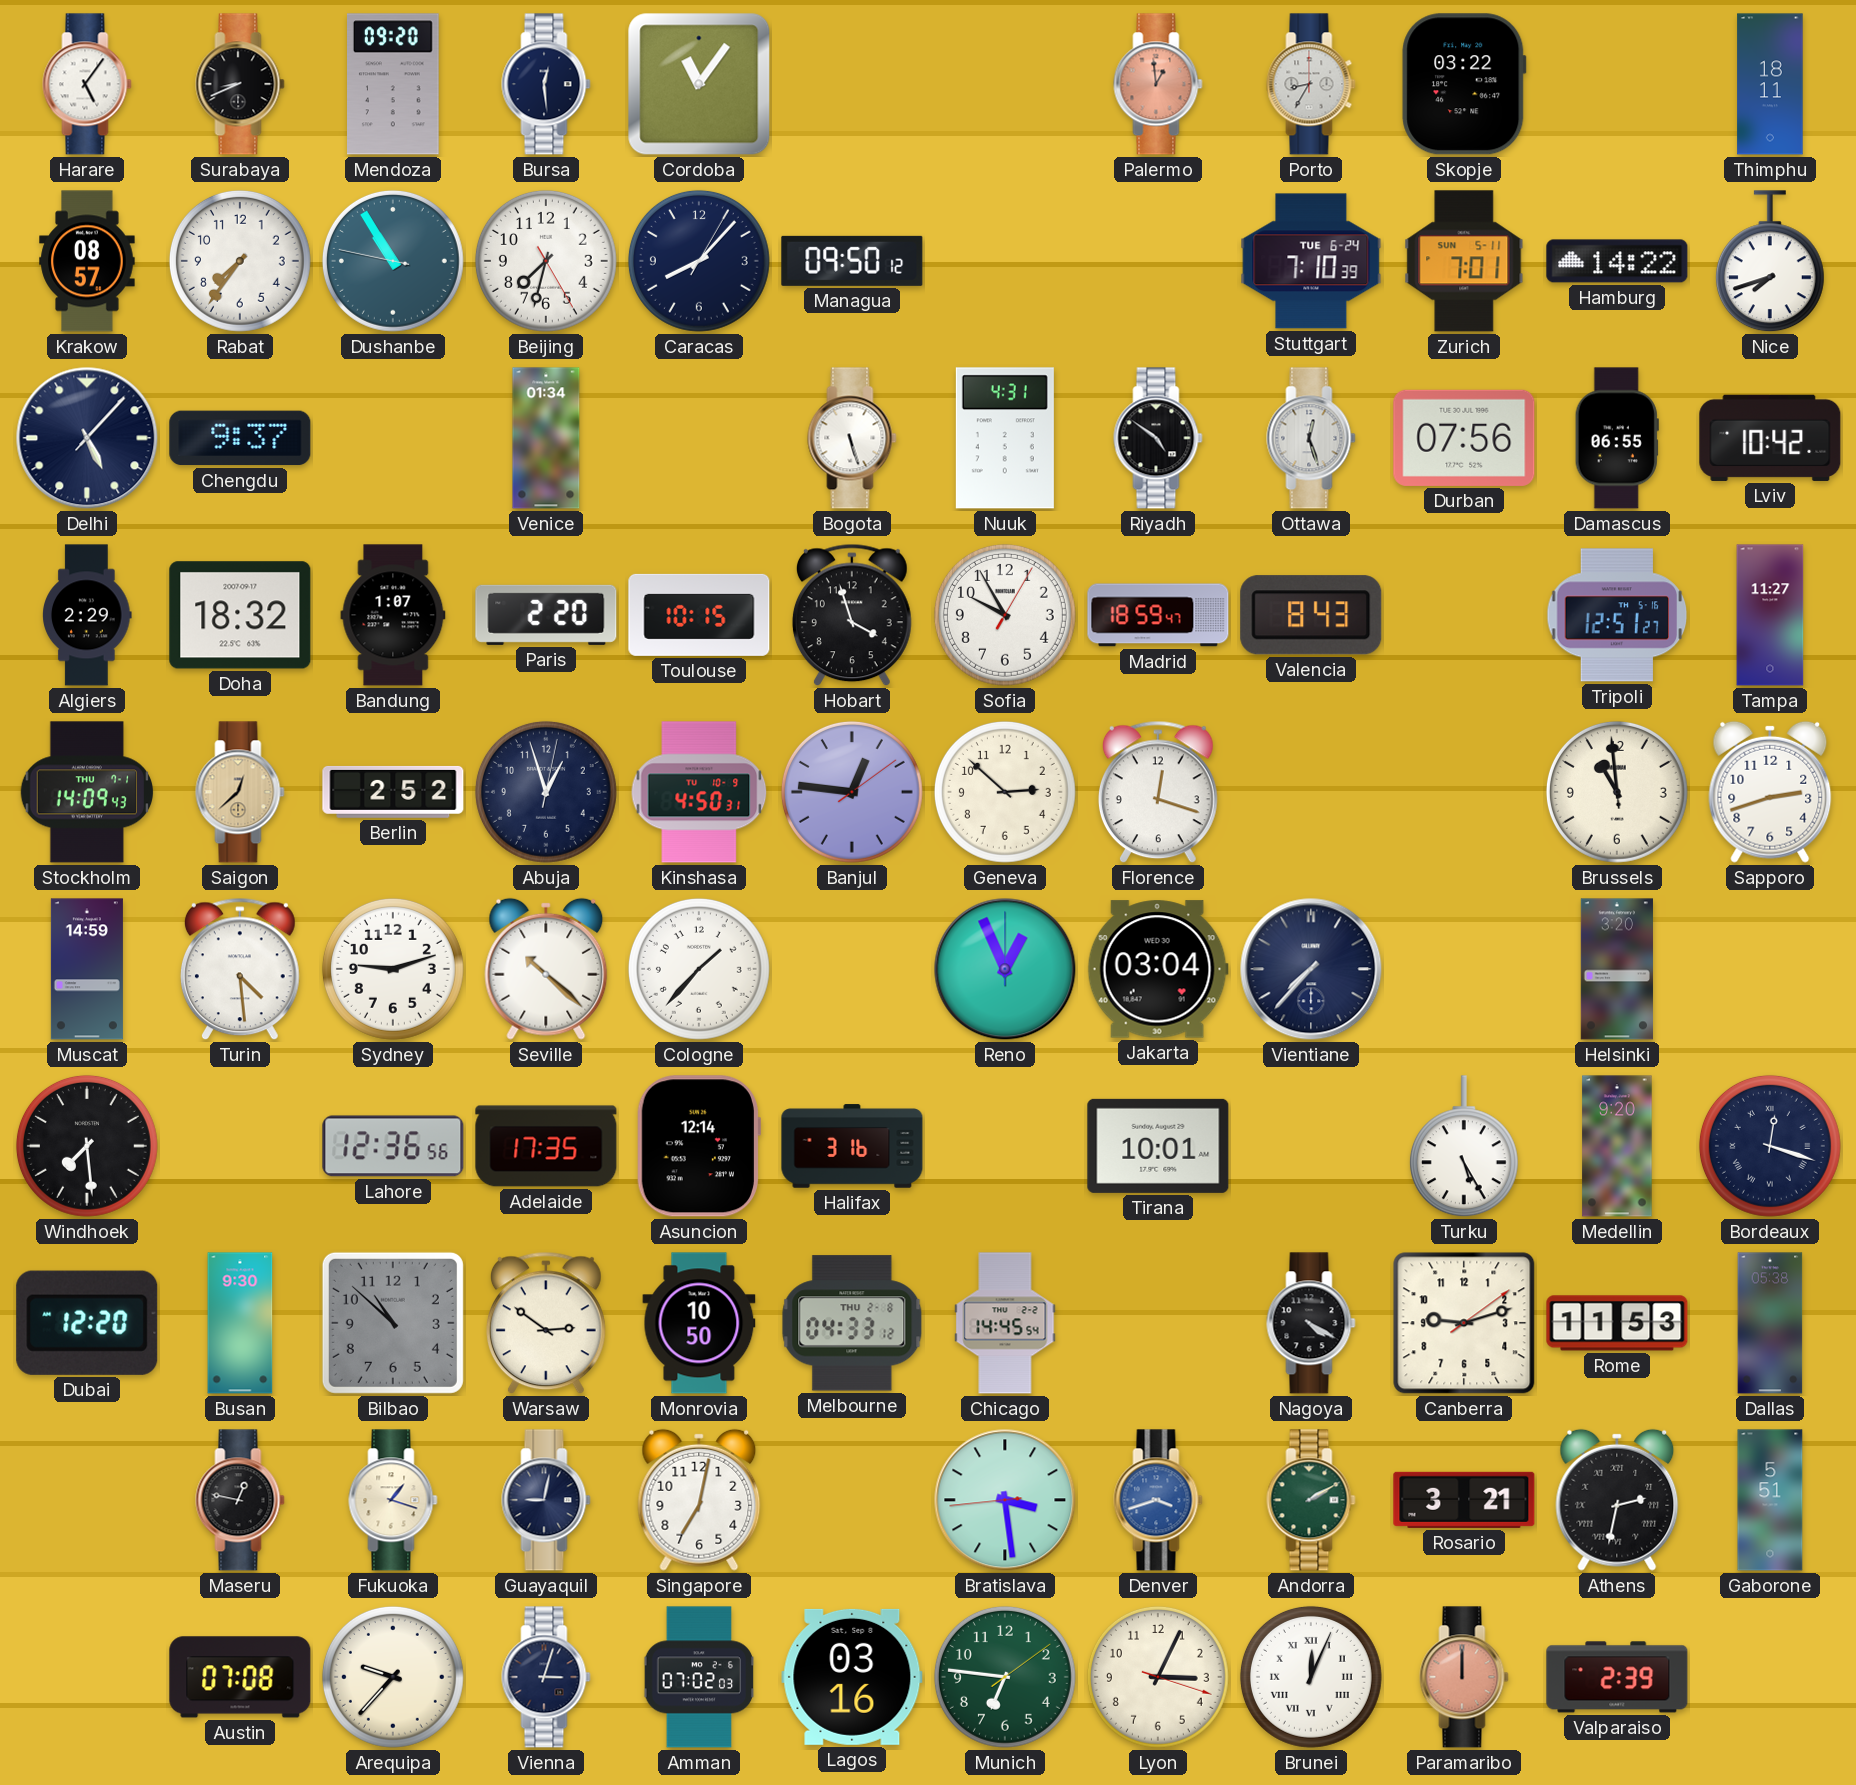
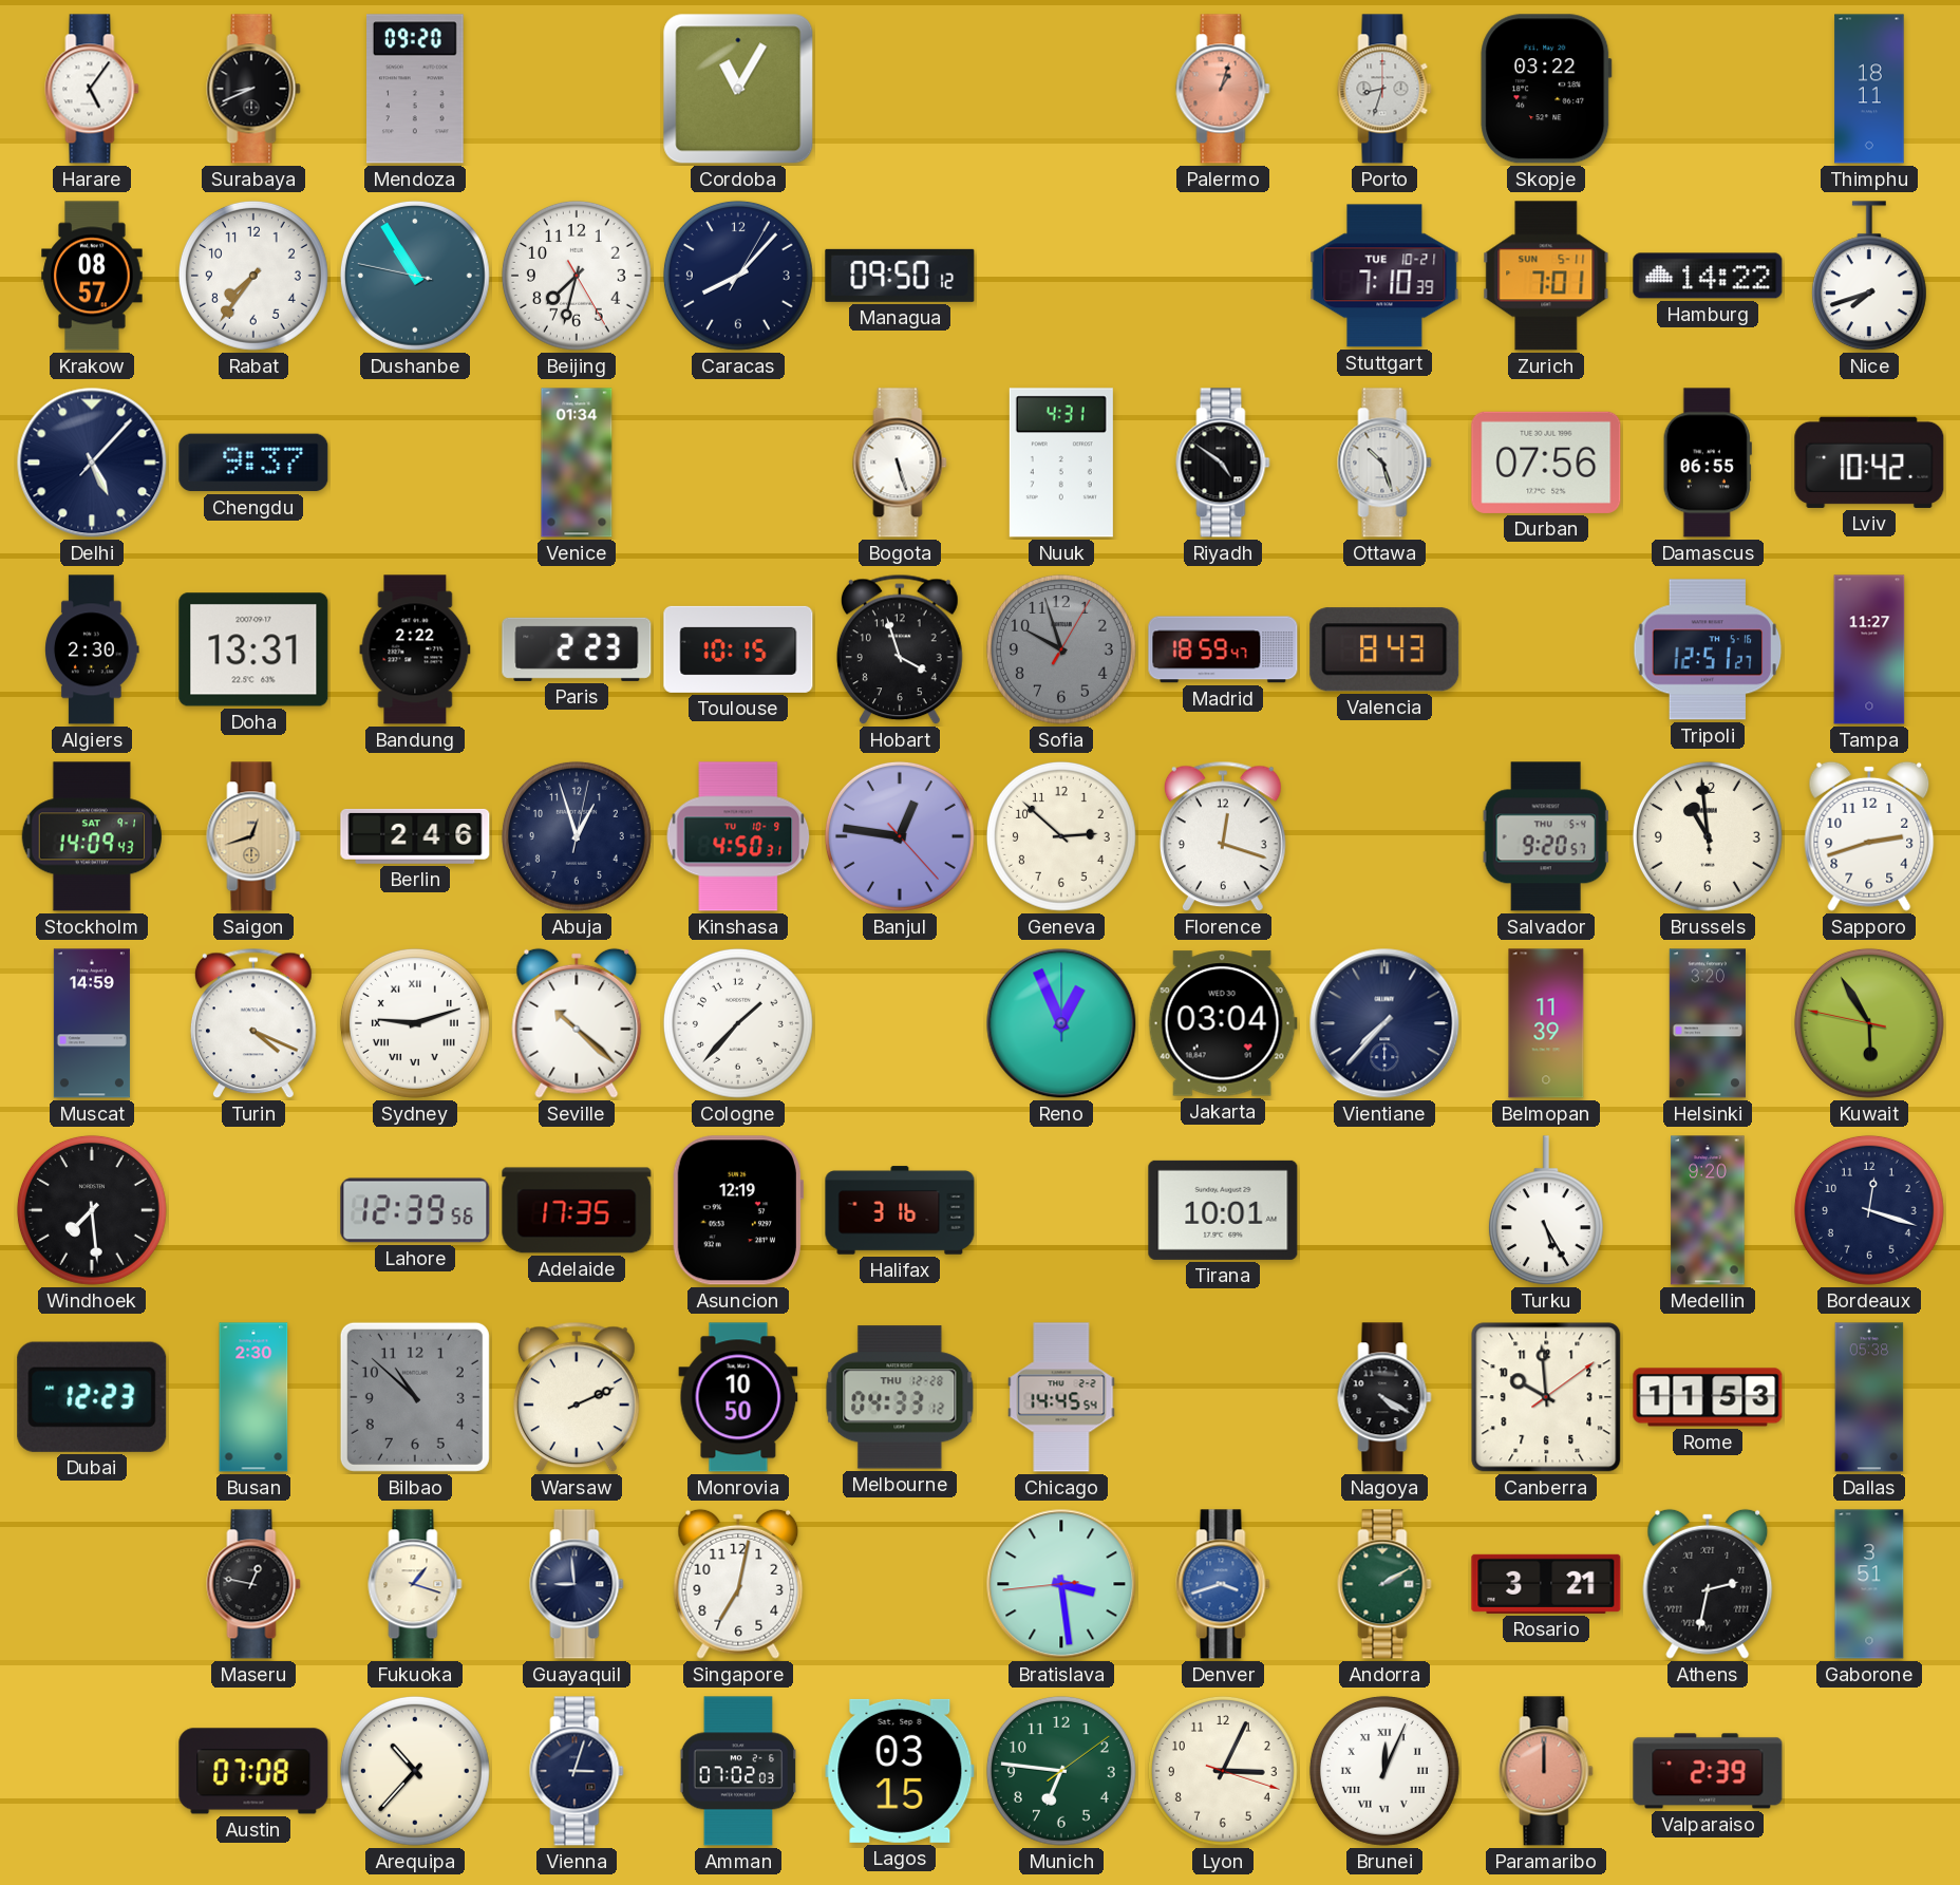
Bursa: 12:29 -> none
Cordoba: 11:06 -> 11:05
Palermo: 12:59 -> 1:03
Porto: 8:35 -> 8:33
Stuttgart date: TUE 6-24 -> TUE 10-21
Ottawa: 12:27 -> 10:27
Algiers: 2:29 -> 2:30
Doha: 18:32 -> 13:31
Bandung: 1:07 -> 2:22
Paris: 2:20 -> 2:23
Sofia: 9:55 -> 9:57
Sofia dial: white -> grey
Stockholm date: THU 7-1 -> SAT 9-1
Saigon: 12:38 -> 12:42
Berlin: 2:52 -> 2:46
Banjul: 12:46:09 -> 12:46:23
Salvador: none -> 9:20
Turin: 4:29 -> 4:19
Sydney numerals: Arabic -> Roman
Belmopan: none -> 11:39
Kuwait: none -> 5:54
Lahore: 12:36 -> 12:39
Asuncion: 12:14 -> 12:19
Bordeaux numerals: Roman -> Arabic
Dubai: 12:20 -> 12:23
Busan: 9:30 -> 2:30
Warsaw: 2:51 -> 2:11
Melbourne date: THU 2-8 -> THU 12-28
Canberra: 9:12 -> 9:59
Guayaquil: 9:02 -> 8:59
Gaborone: 5:51 -> 3:51
Arequipa: 9:37 -> 10:37
Lagos: 03:16 -> 03:15
